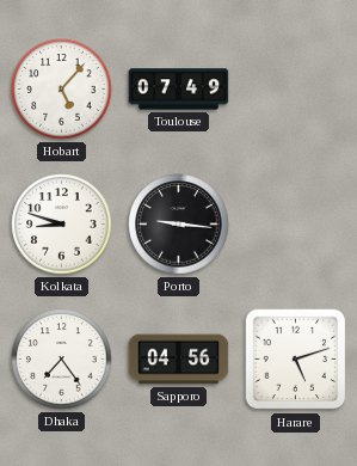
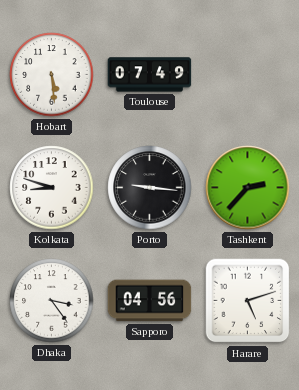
Hobart: 5:07 -> 5:29
Tashkent: none -> 2:37
Dhaka: 7:24 -> 3:24
